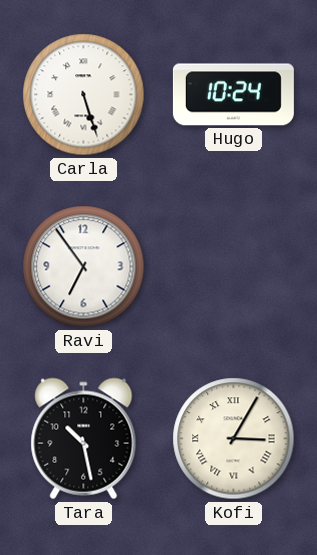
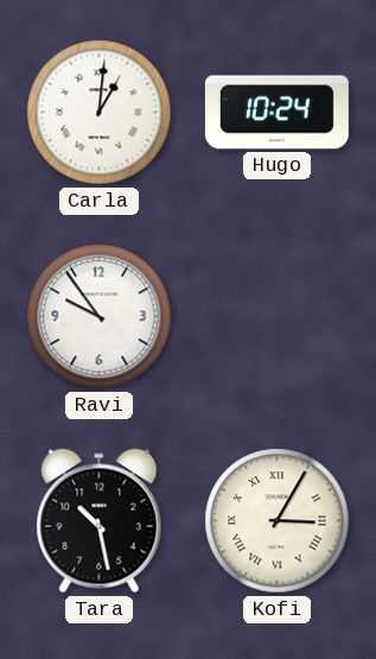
Carla: 5:27 -> 1:01
Ravi: 6:54 -> 9:54
